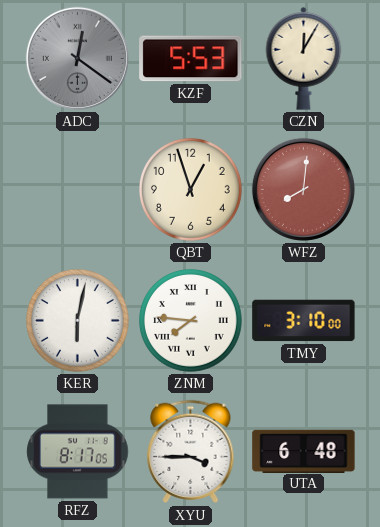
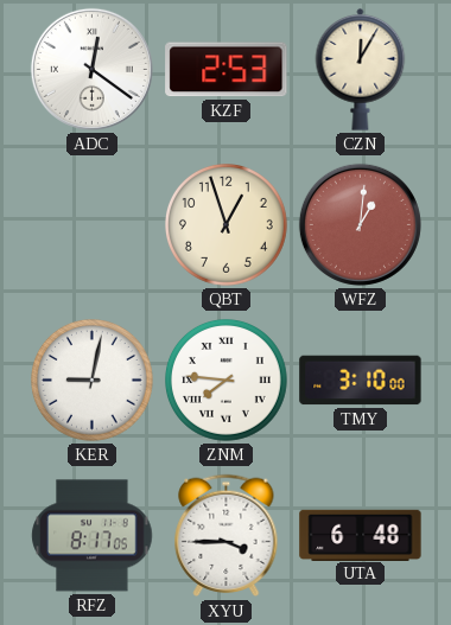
ADC dial: grey -> white
KZF: 5:53 -> 2:53
WFZ: 8:01 -> 1:01
KER: 6:02 -> 9:02
